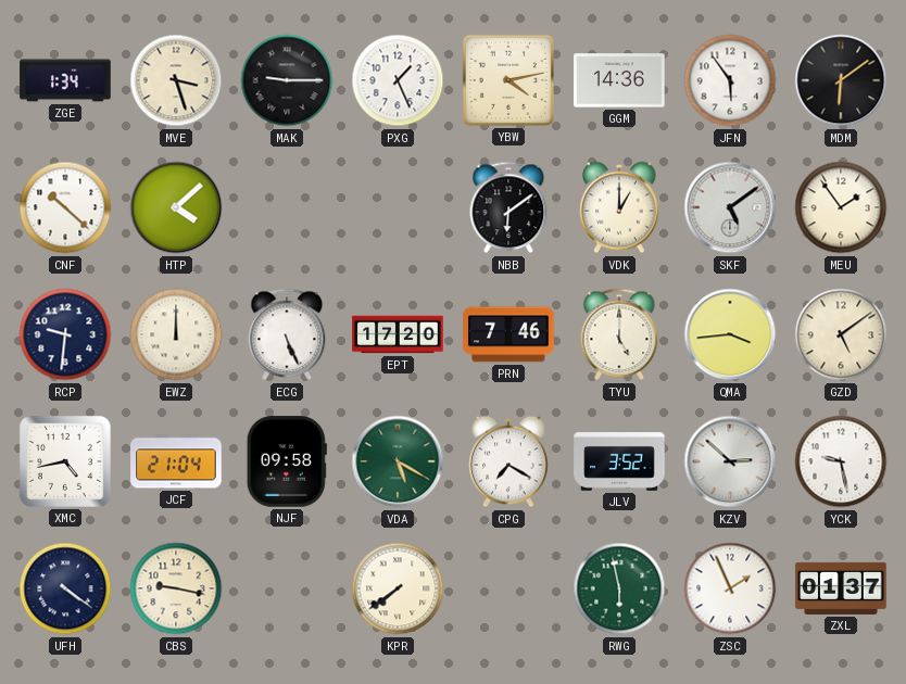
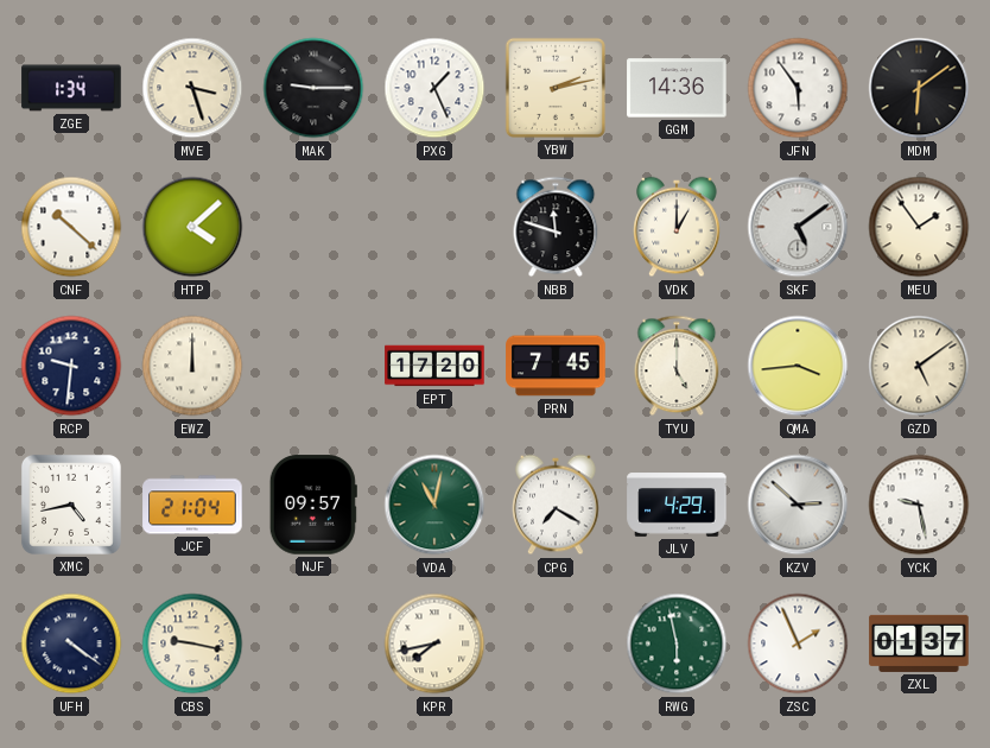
YBW: 4:13 -> 2:13
NBB: 6:09 -> 11:48
ECG: 5:26 -> none
PRN: 7:46 -> 7:45
NJF: 09:58 -> 09:57
VDA: 5:20 -> 11:02
JLV: 3:52 -> 4:29
KPR: 7:39 -> 7:43
